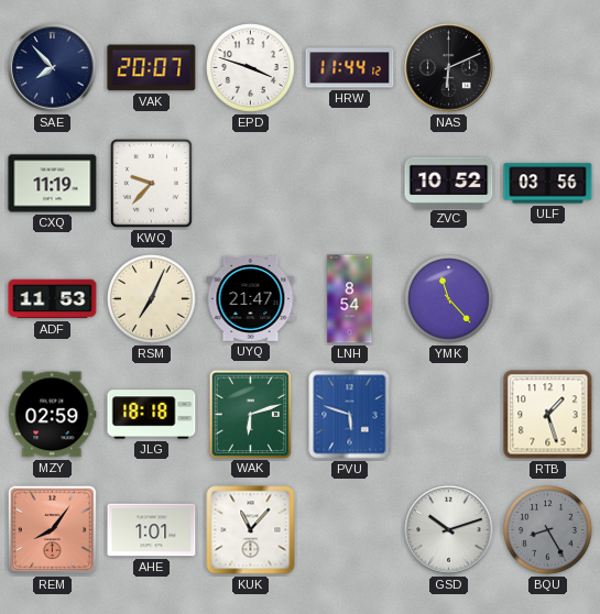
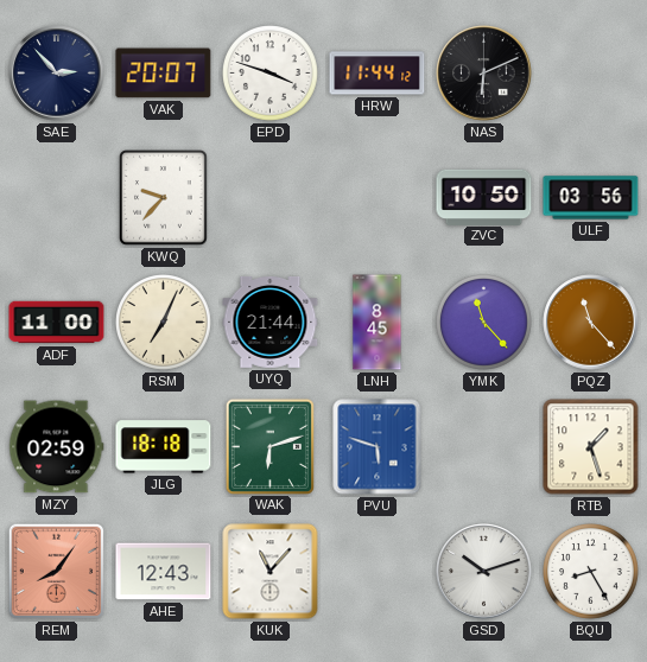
SAE: 7:53 -> 2:53
CXQ: 11:19 -> none
ZVC: 10:52 -> 10:50
ADF: 11:53 -> 11:00
UYQ: 21:47 -> 21:44
LNH: 8:54 -> 8:45
PQZ: none -> 11:23
AHE: 1:01 -> 12:43
BQU dial: grey -> white
